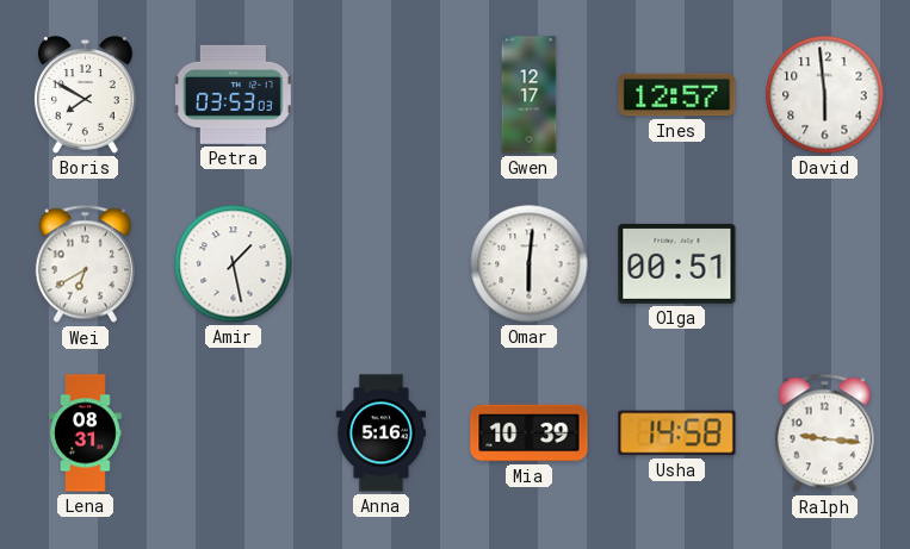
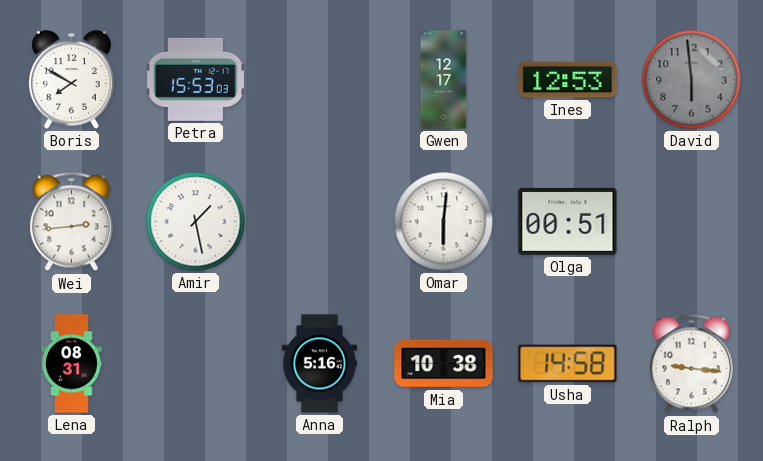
Petra: 03:53 -> 15:53
Ines: 12:57 -> 12:53
David dial: white -> grey
Wei: 6:40 -> 2:44
Mia: 10:39 -> 10:38
